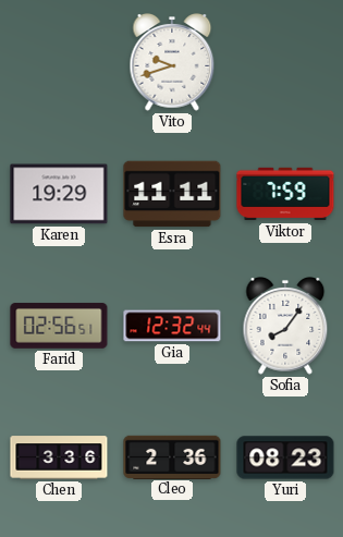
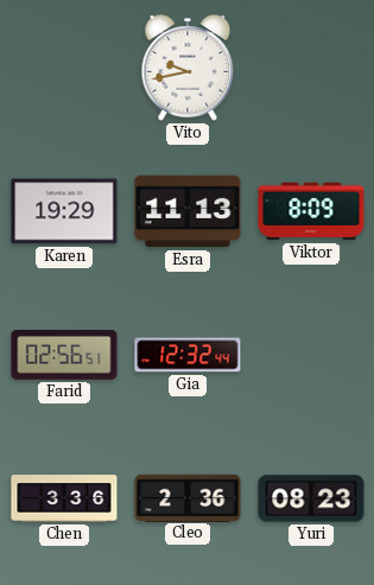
Vito: 9:42 -> 9:43
Esra: 11:11 -> 11:13
Viktor: 7:59 -> 8:09
Sofia: 8:06 -> none
